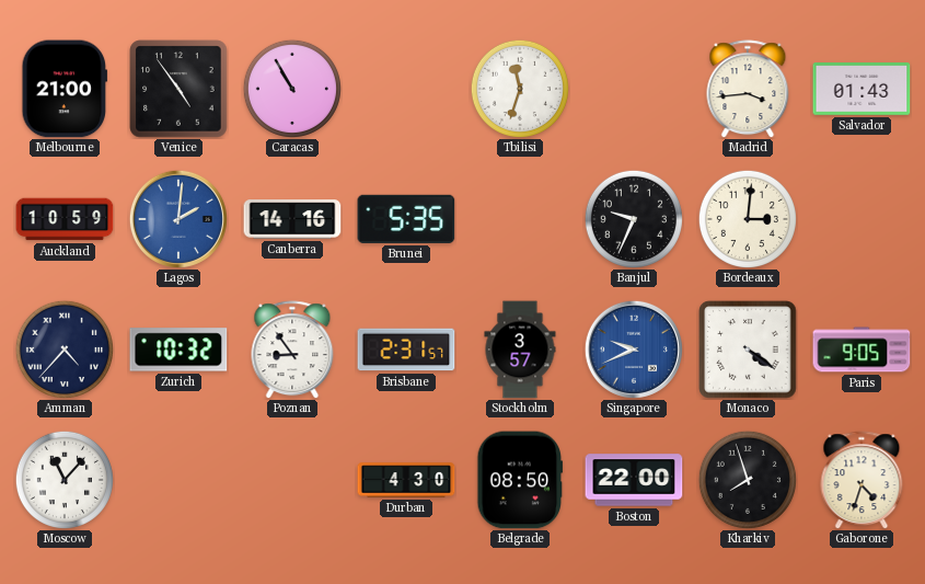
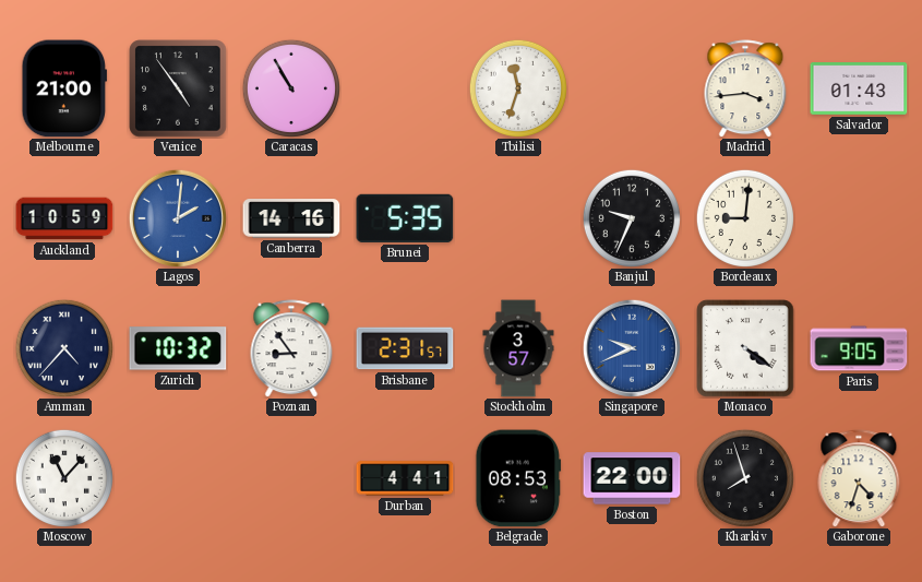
Bordeaux: 3:01 -> 9:01
Durban: 4:30 -> 4:41
Belgrade: 08:50 -> 08:53
